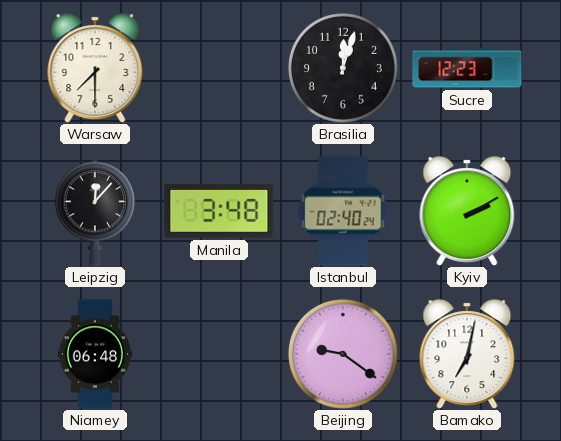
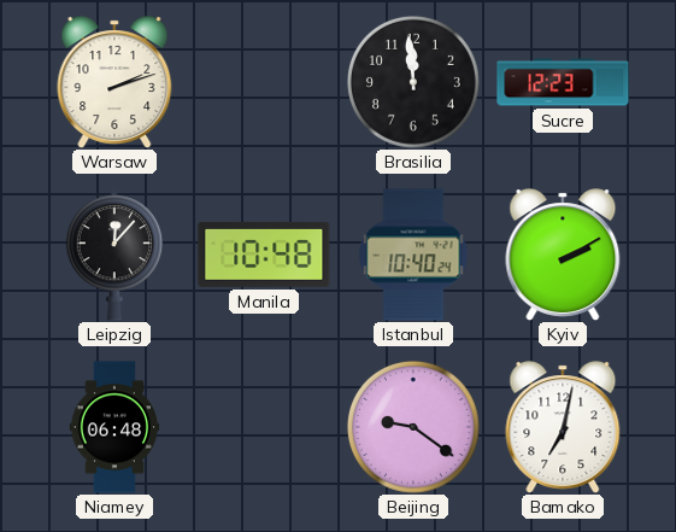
Warsaw: 7:30 -> 2:12
Brasilia: 12:03 -> 11:59
Manila: 3:48 -> 10:48
Istanbul: 02:40 -> 10:40
